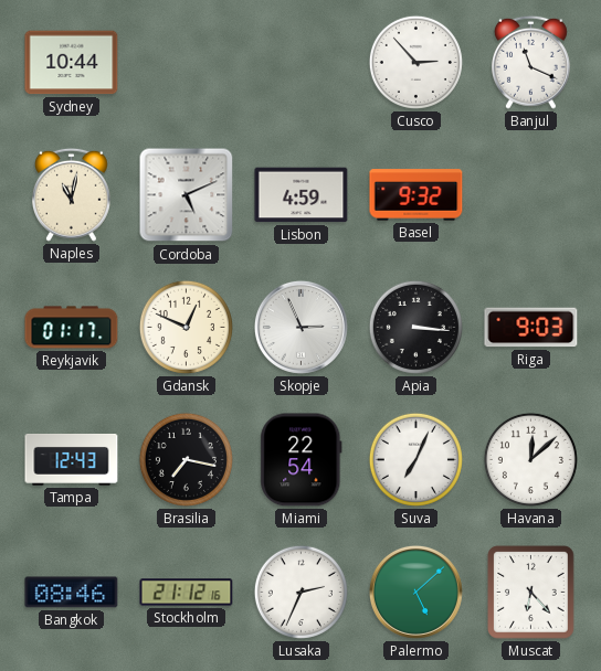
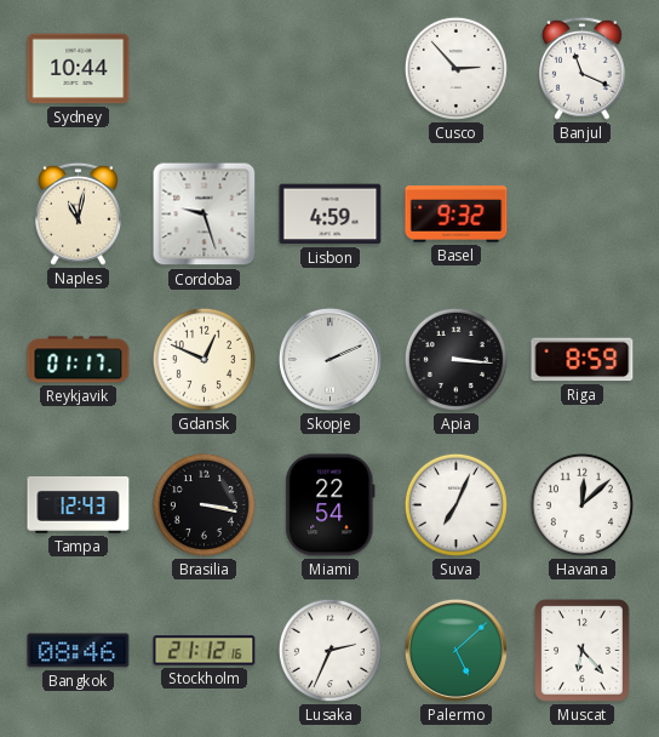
Cordoba: 5:11 -> 9:27
Skopje: 2:56 -> 2:11
Riga: 9:03 -> 8:59
Brasilia: 7:17 -> 3:17
